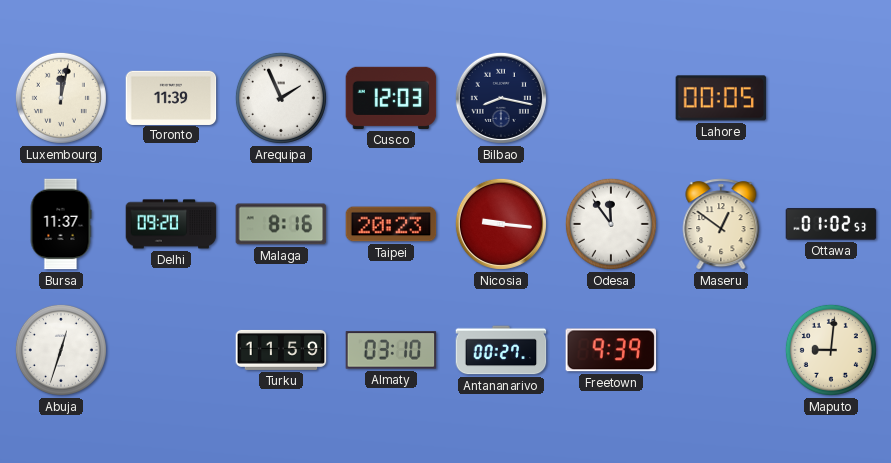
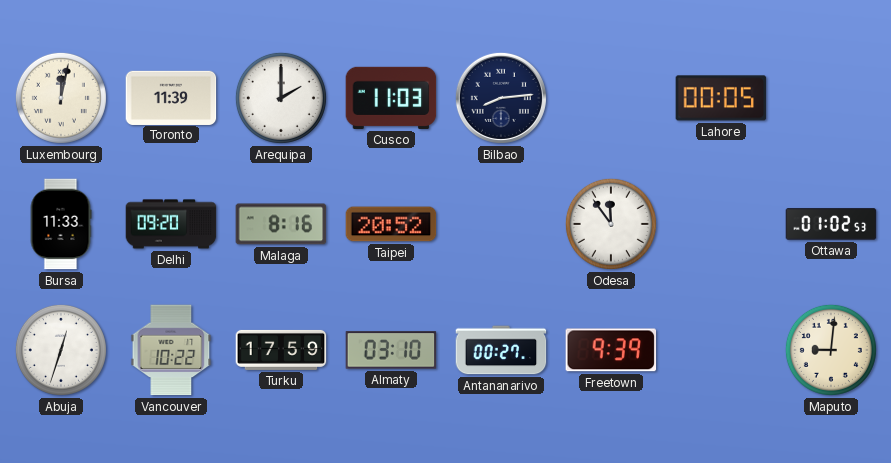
Arequipa: 1:56 -> 2:00
Cusco: 12:03 -> 11:03
Bilbao: 8:17 -> 8:14
Bursa: 11:37 -> 11:33
Taipei: 20:23 -> 20:52
Nicosia: 9:16 -> none
Maseru: 12:51 -> none
Vancouver: none -> 10:22
Turku: 11:59 -> 17:59
